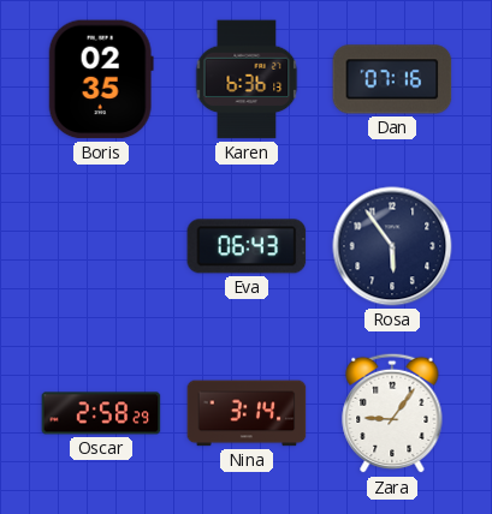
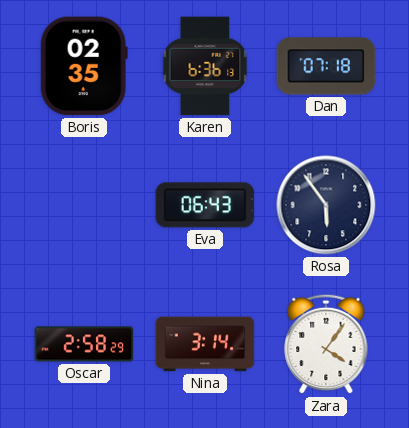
Dan: 07:16 -> 07:18
Zara: 9:06 -> 4:06
